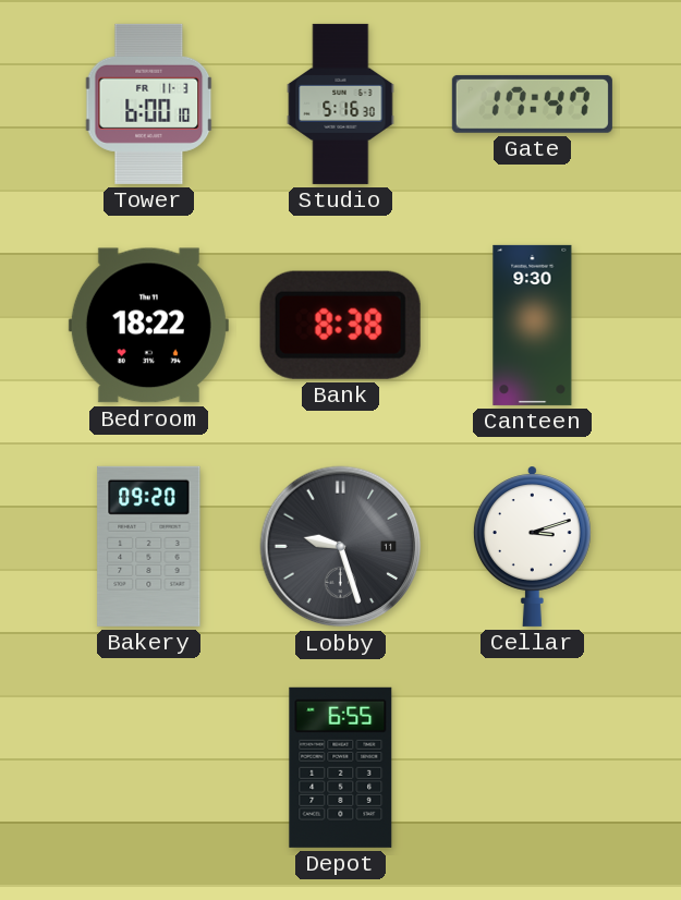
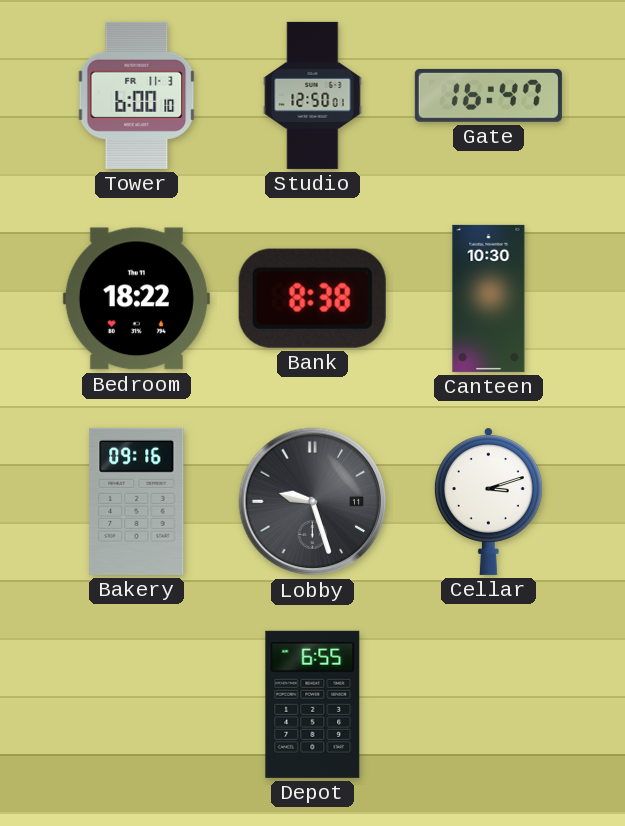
Studio: 5:16 -> 12:50
Gate: 17:47 -> 16:47
Canteen: 9:30 -> 10:30
Bakery: 09:20 -> 09:16
